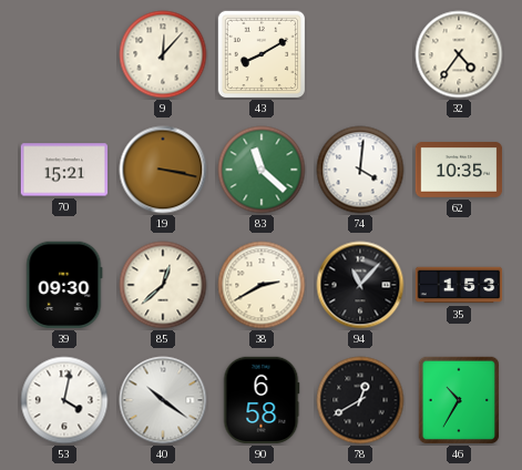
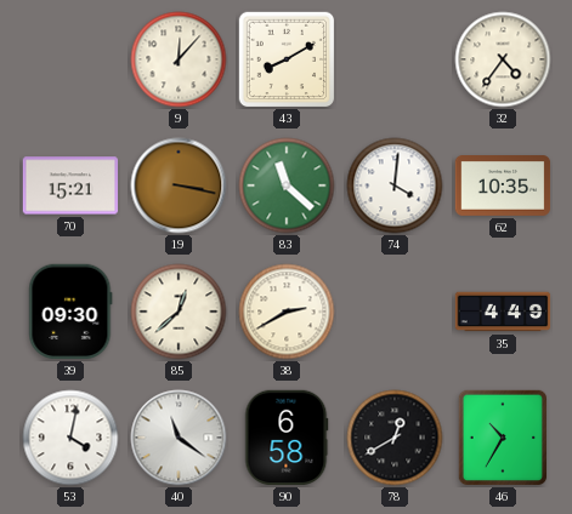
94: 11:07 -> none
35: 1:53 -> 4:49
40: 10:21 -> 11:21
